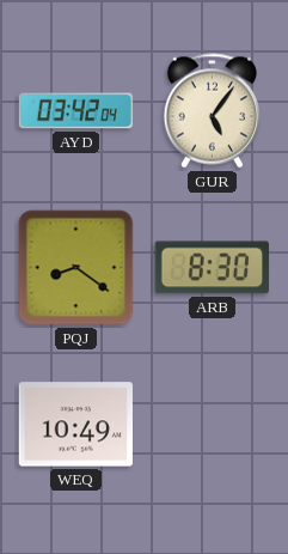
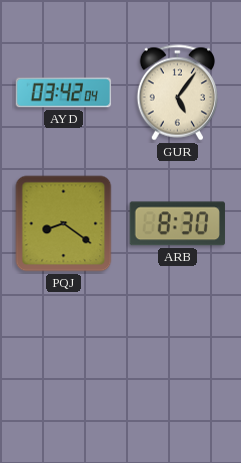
WEQ: 10:49 -> none
